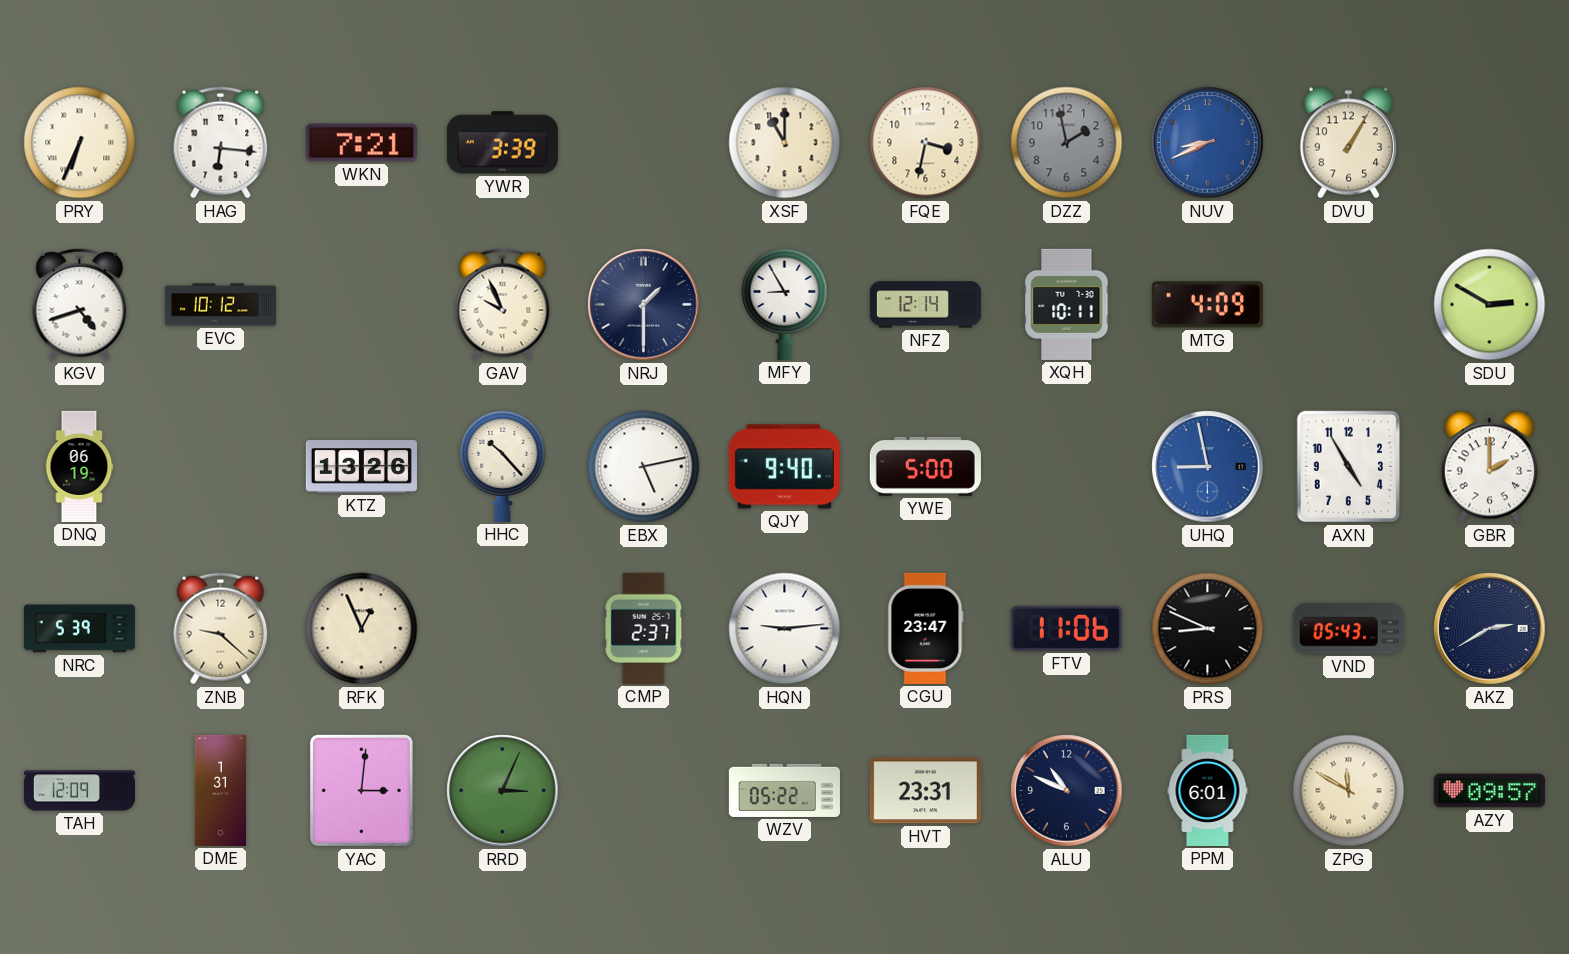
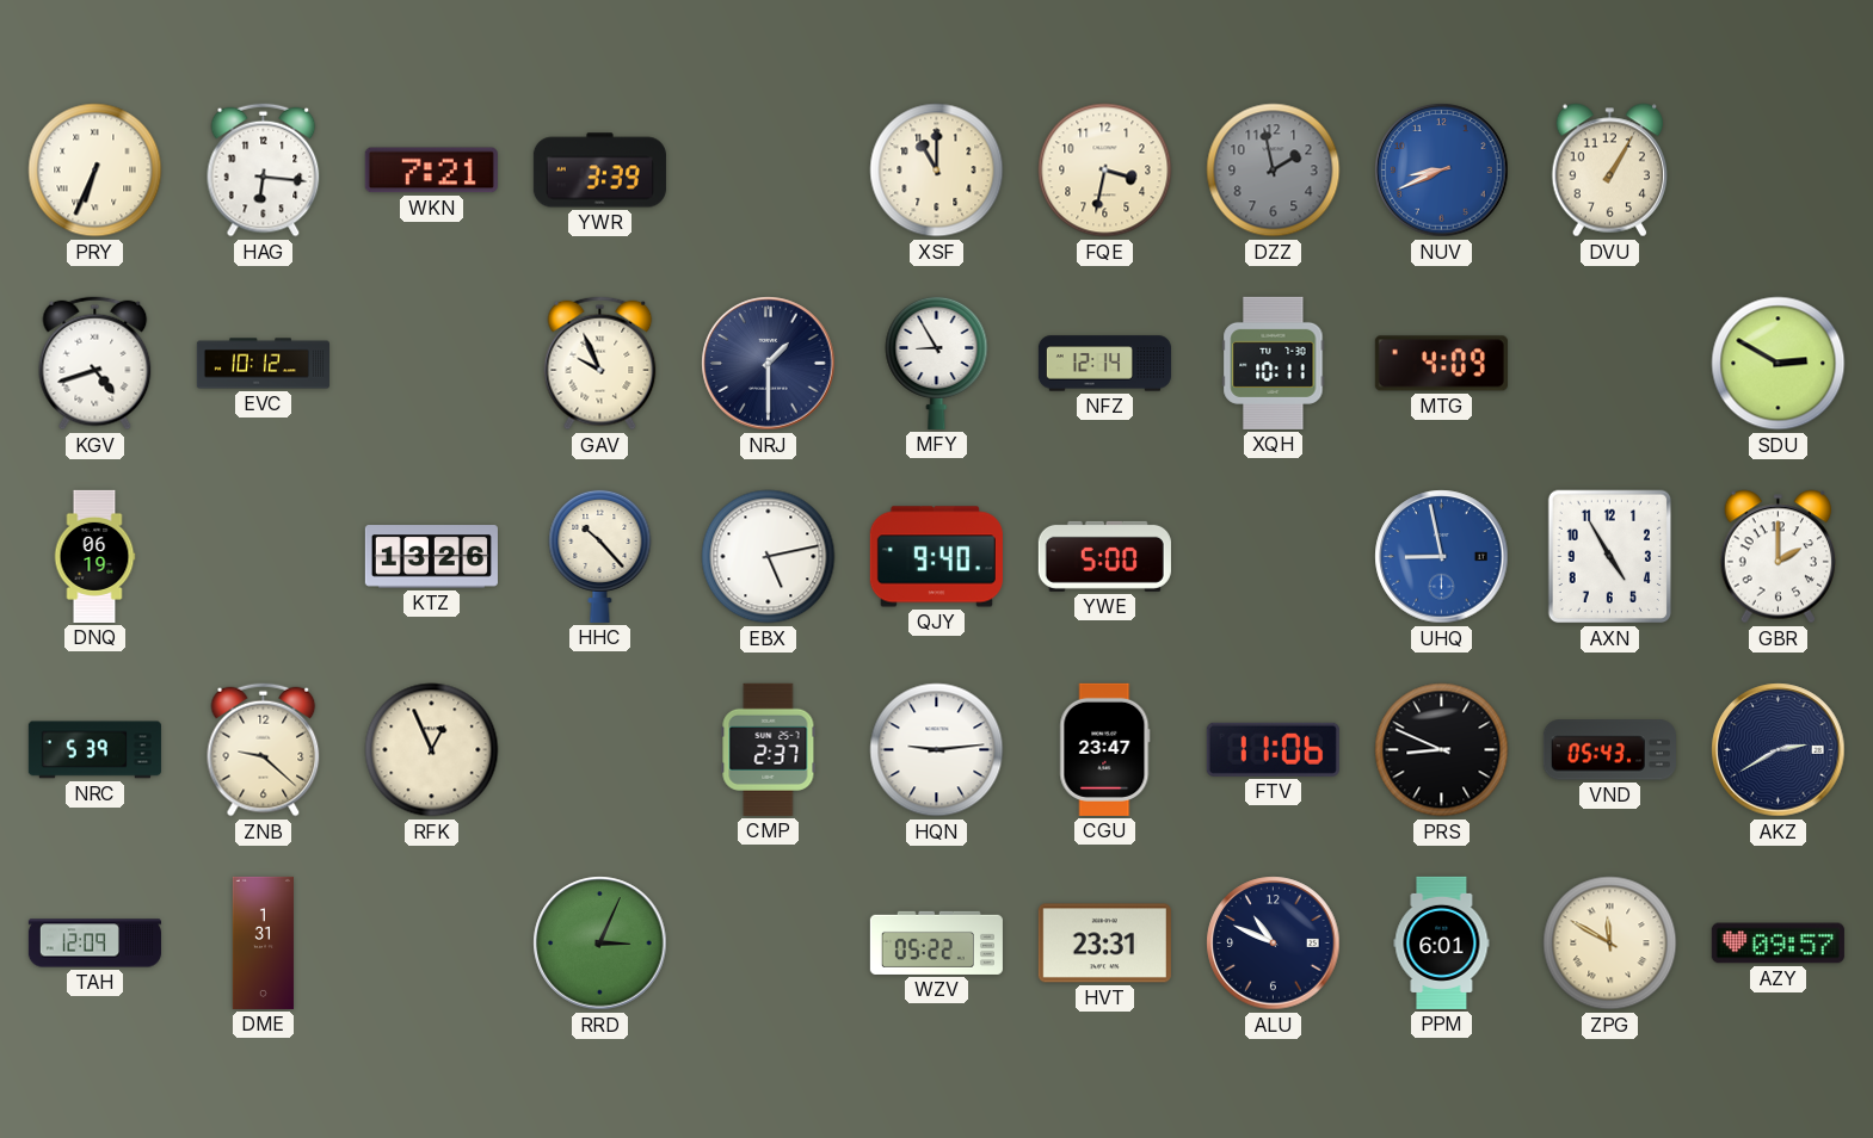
YAC: 3:01 -> none
